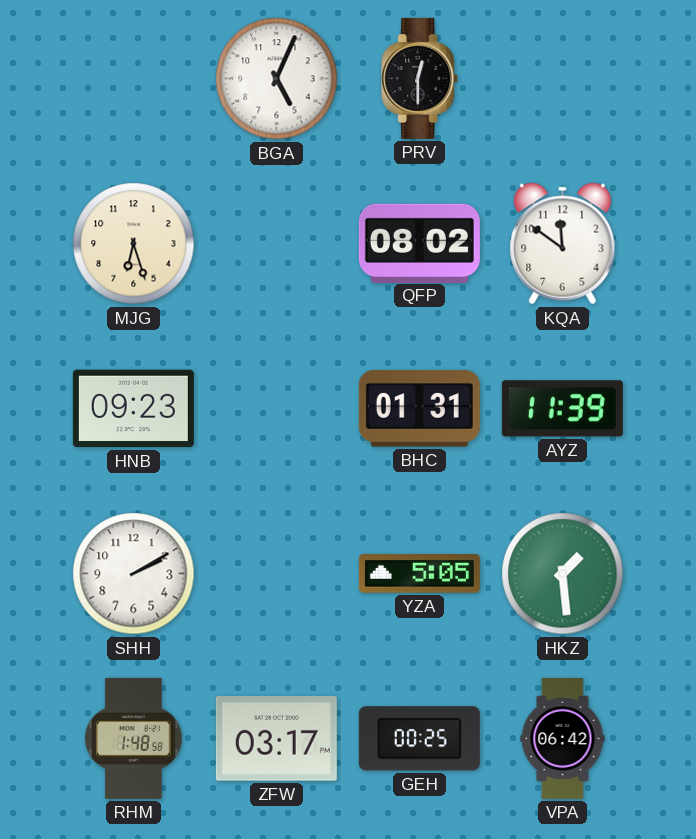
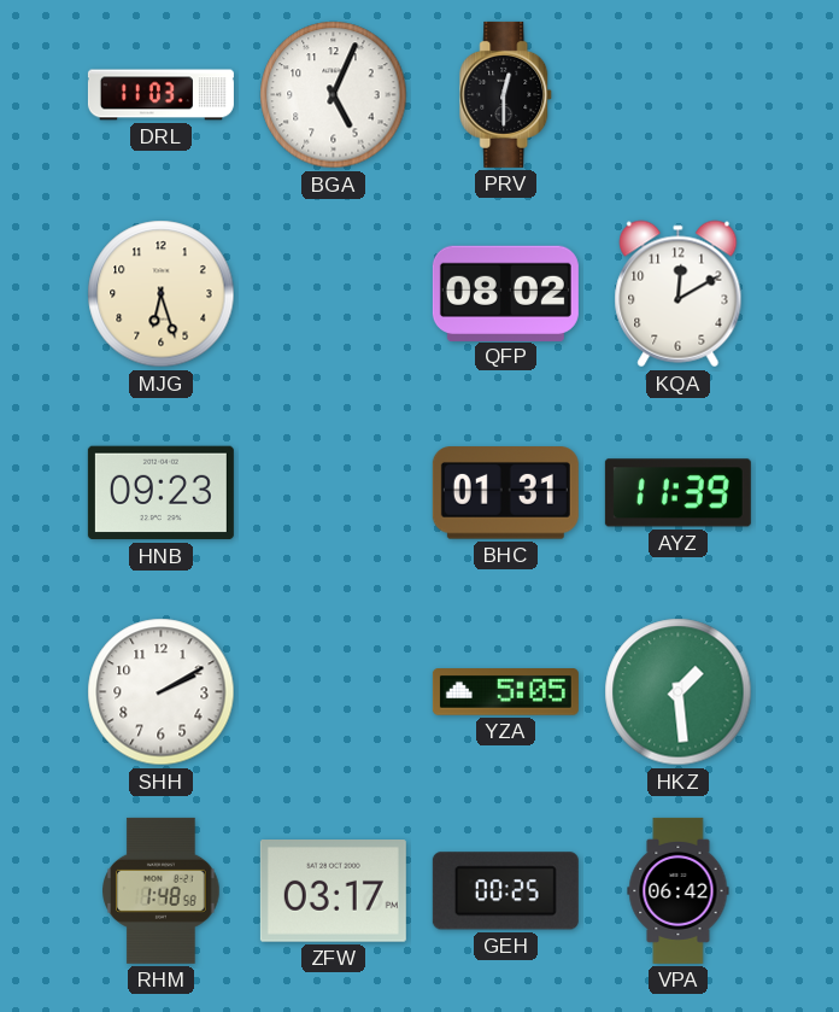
DRL: none -> 11:03
KQA: 11:51 -> 12:10
